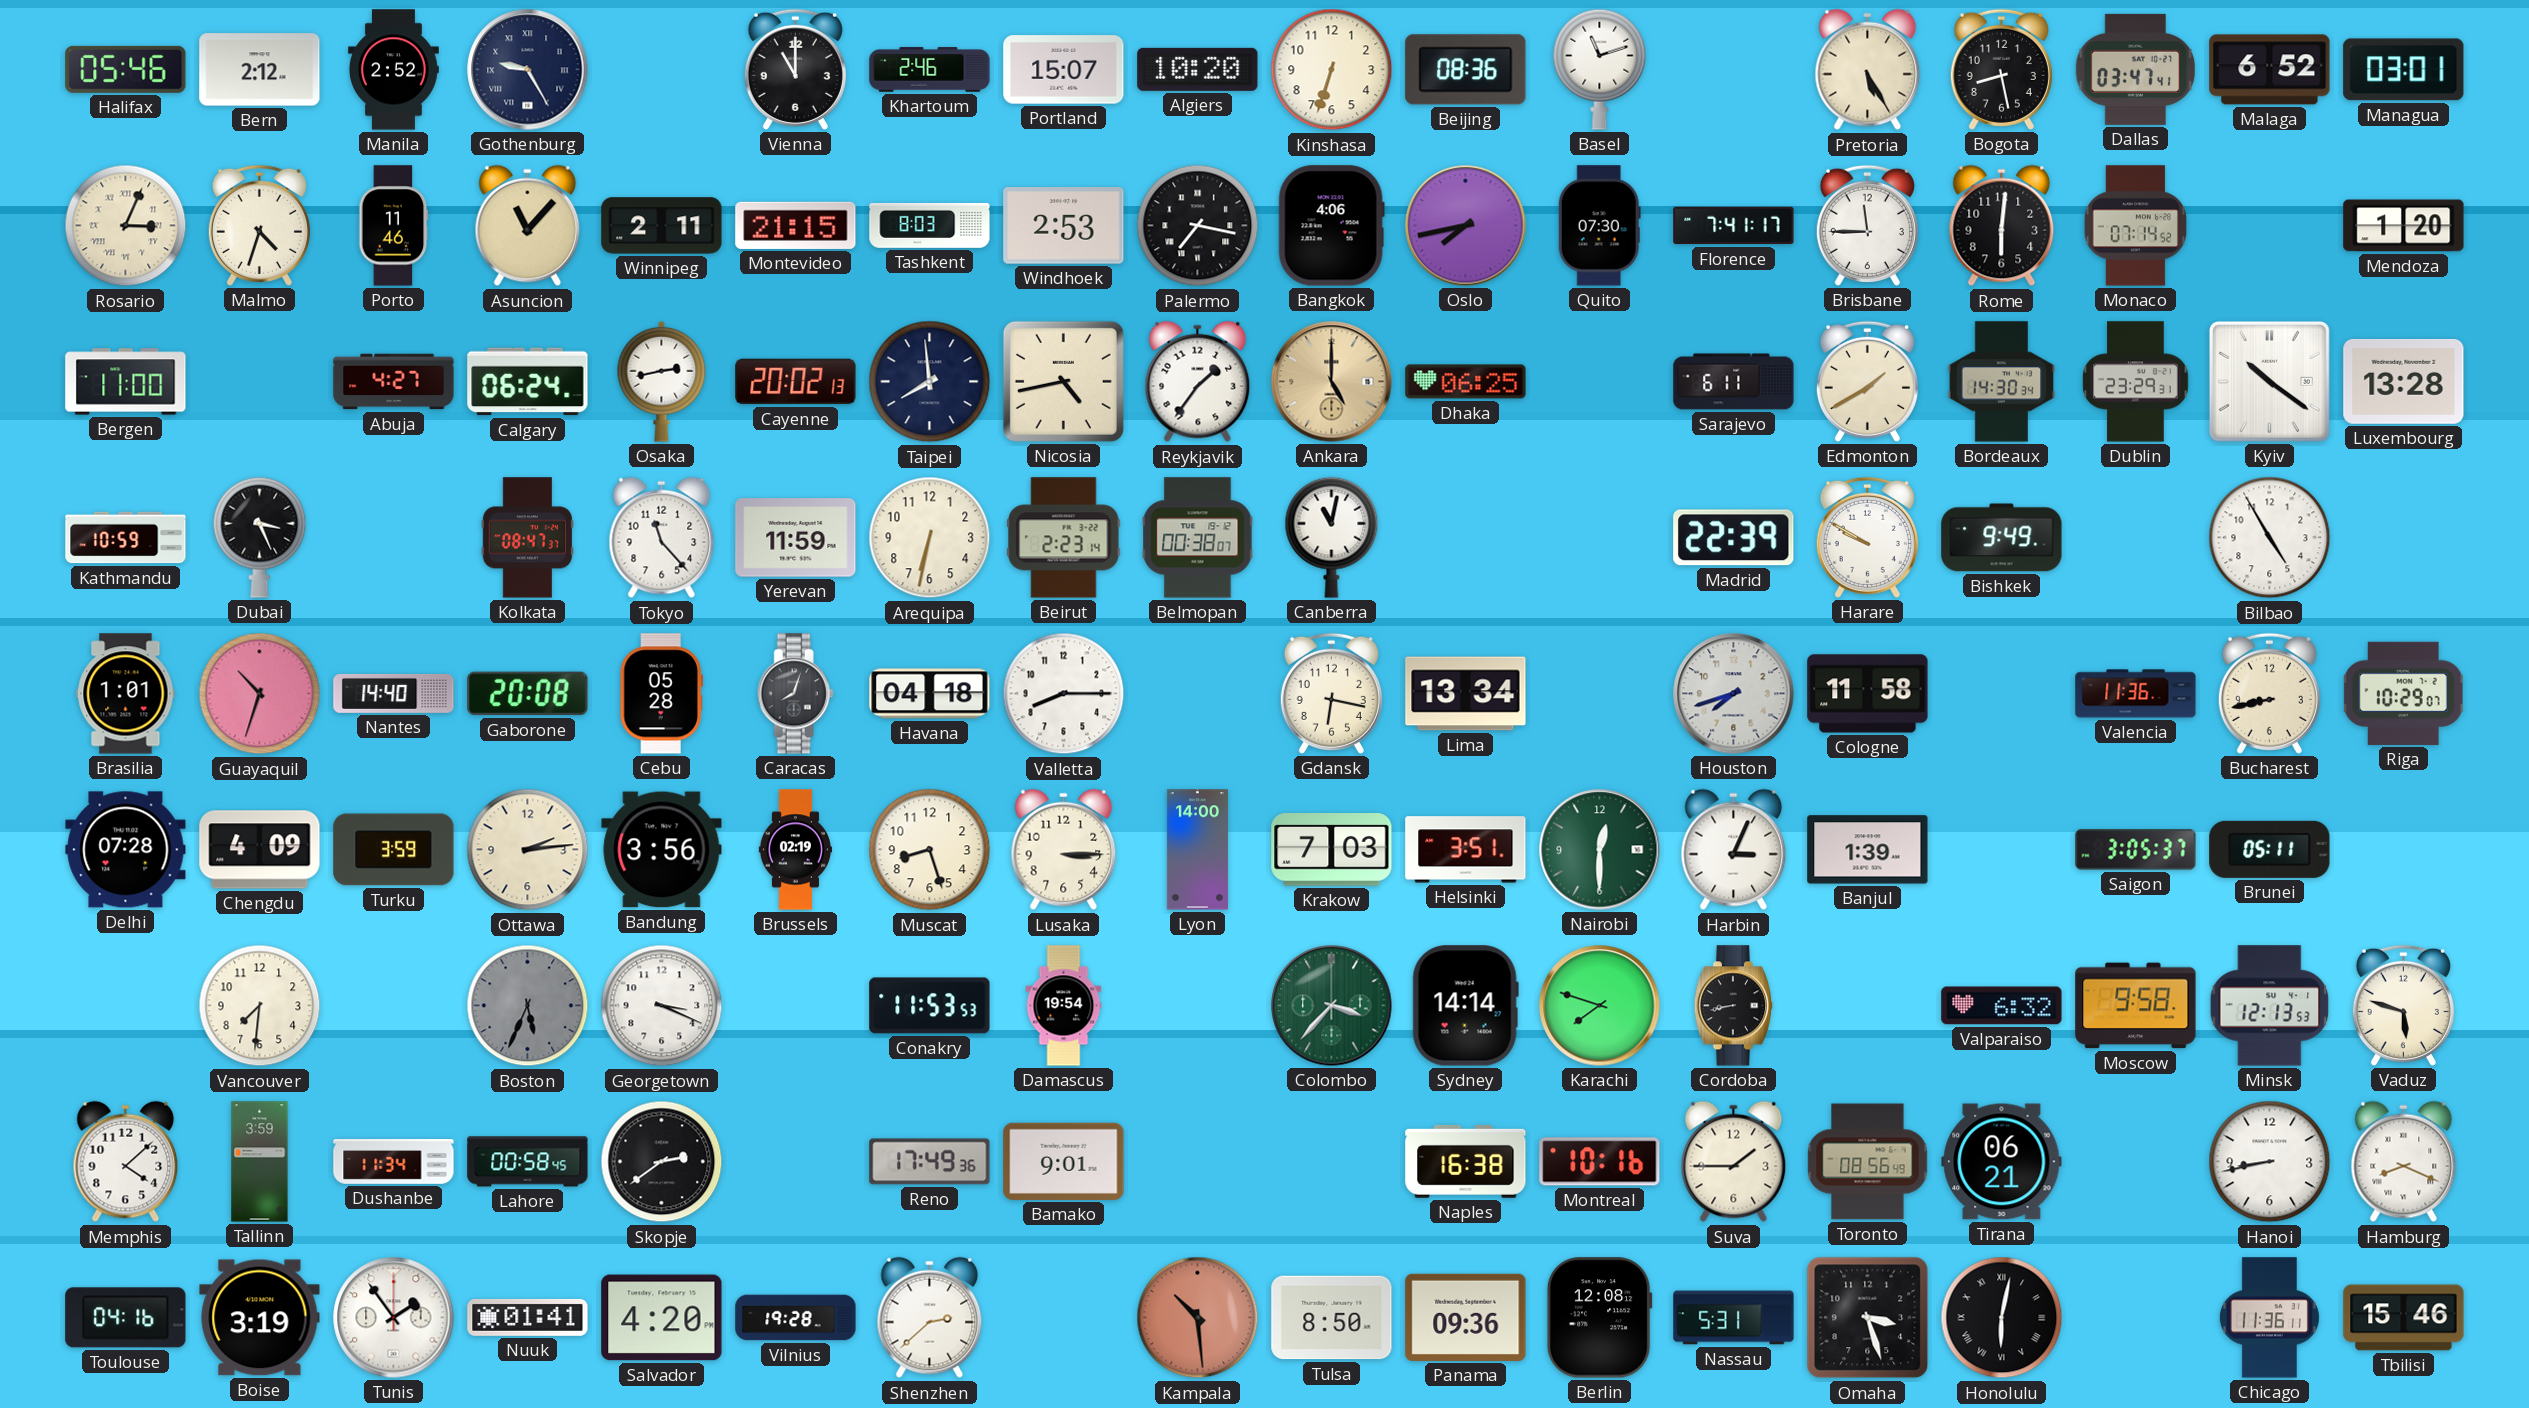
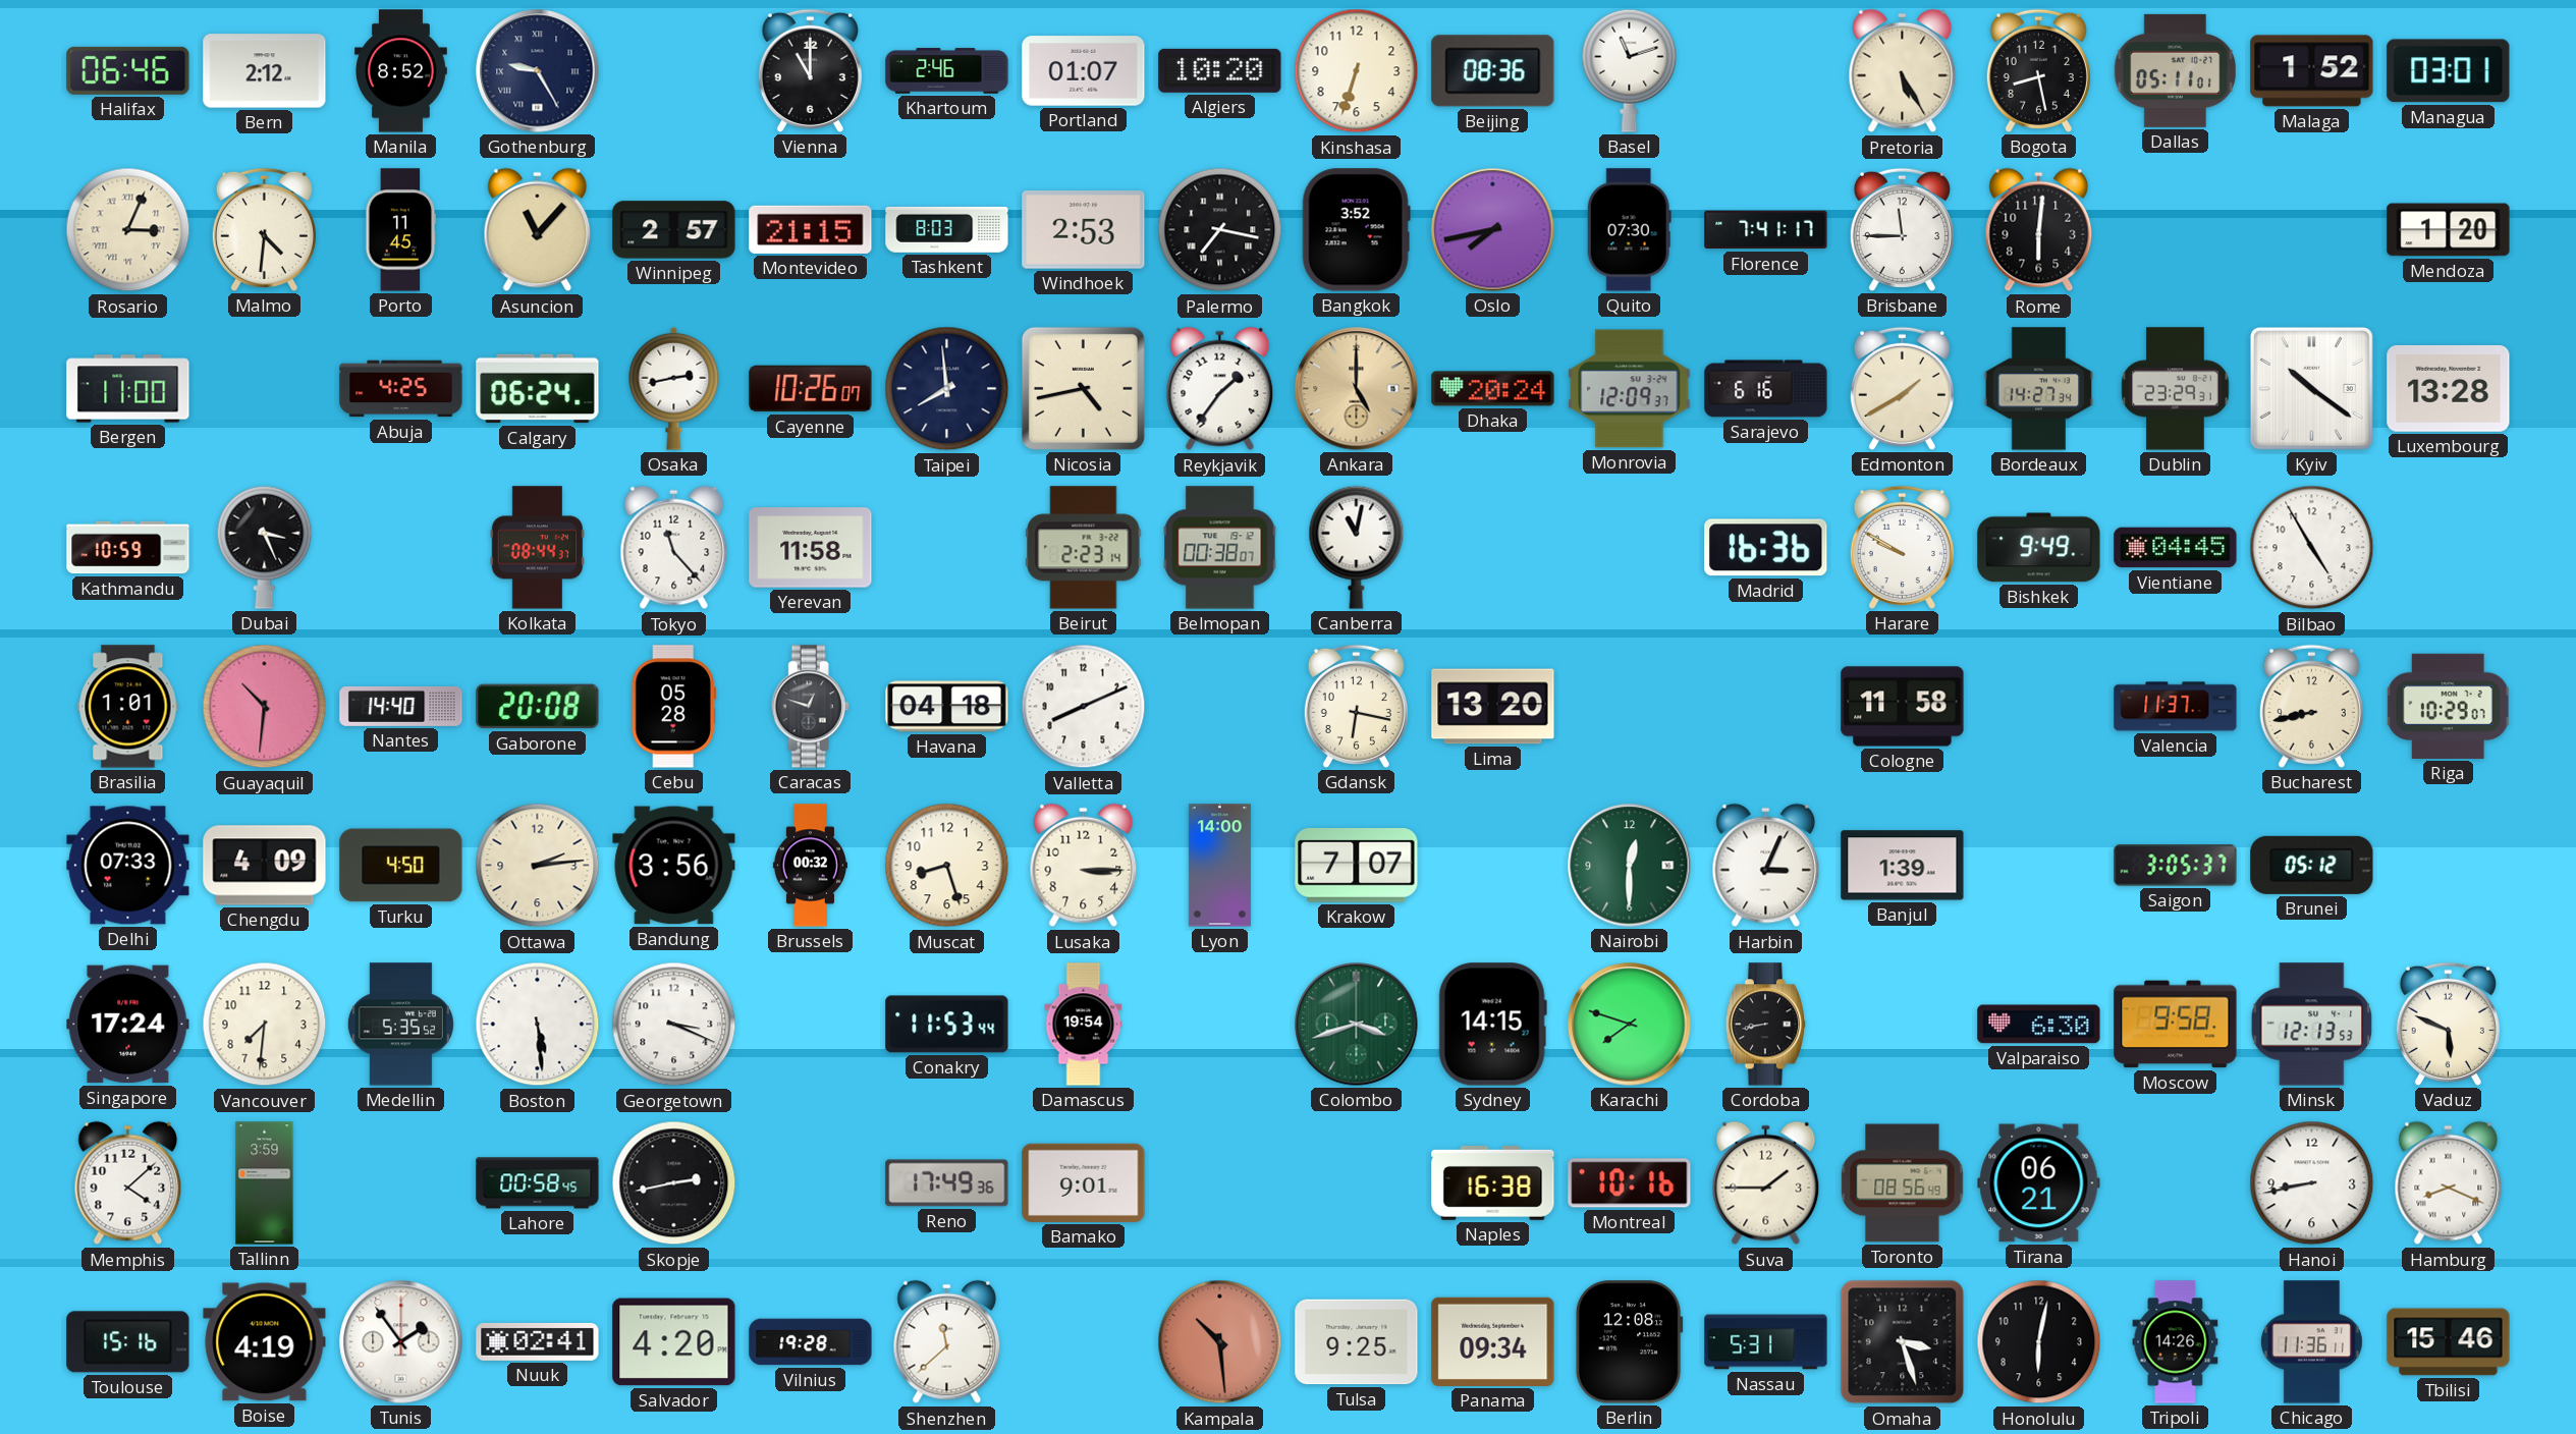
Halifax: 05:46 -> 06:46
Manila: 2:52 -> 8:52
Portland: 15:07 -> 01:07
Dallas: 03:47 -> 05:11
Malaga: 6:52 -> 1:52
Malmo: 4:33 -> 4:31
Porto: 11:46 -> 11:45
Winnipeg: 2:11 -> 2:57
Bangkok: 4:06 -> 3:52
Monaco: 07:14 -> none
Abuja: 4:27 -> 4:25
Cayenne: 20:02 -> 10:26
Dhaka: 06:25 -> 20:24
Monrovia: none -> 12:09
Sarajevo: 6:11 -> 6:16
Bordeaux: 14:30 -> 14:27
Kolkata: 08:47 -> 08:44
Yerevan: 11:59 -> 11:58
Arequipa: 6:32 -> none
Madrid: 22:39 -> 16:36
Vientiane: none -> 04:45
Guayaquil: 10:33 -> 10:31
Caracas: 8:03 -> 12:48
Valletta: 8:15 -> 8:11
Lima: 13:34 -> 13:20
Houston: 7:42 -> none
Valencia: 11:36 -> 11:37
Delhi: 07:28 -> 07:33
Turku: 3:59 -> 4:50
Brussels: 02:19 -> 00:32
Krakow: 7:03 -> 7:07
Helsinki: 3:51 -> none
Brunei: 05:11 -> 05:12
Singapore: none -> 17:24
Medellin: none -> 5:35
Boston: 5:34 -> 5:29
Boston dial: grey -> white
Conakry: 11:53:53 -> 11:53:44
Colombo: 3:37 -> 3:42
Sydney: 14:14 -> 14:15
Valparaiso: 6:32 -> 6:30
Vaduz: 5:48 -> 5:49
Dushanbe: 11:34 -> none
Skopje: 2:39 -> 2:43
Toulouse: 04:16 -> 15:16
Boise: 3:19 -> 4:19
Nuuk: 01:41 -> 02:41
Shenzhen: 2:38 -> 11:38
Tulsa: 8:50 -> 9:25
Panama: 09:36 -> 09:34
Honolulu numerals: Roman -> Arabic
Tripoli: none -> 14:26
